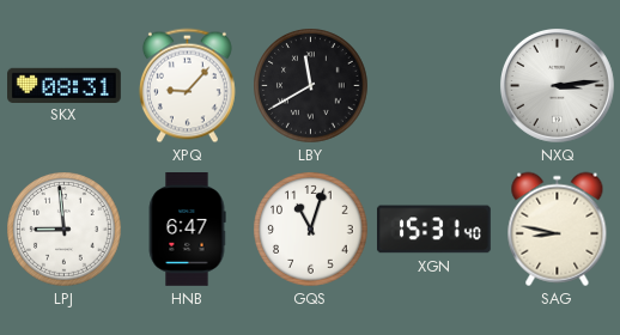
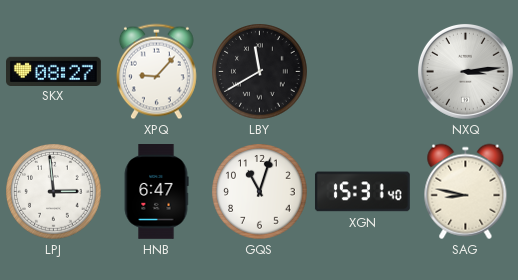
SKX: 08:31 -> 08:27
LPJ: 8:59 -> 2:59
